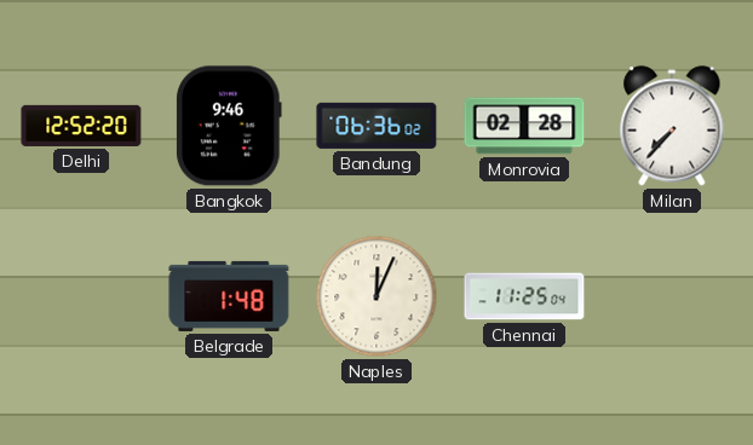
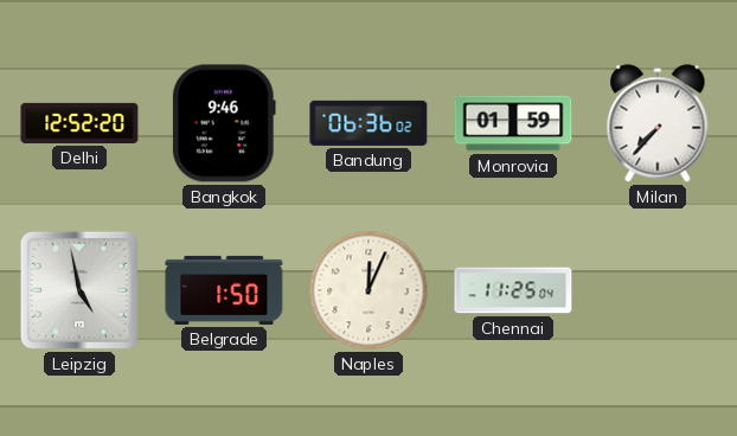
Monrovia: 02:28 -> 01:59
Leipzig: none -> 4:58
Belgrade: 1:48 -> 1:50
